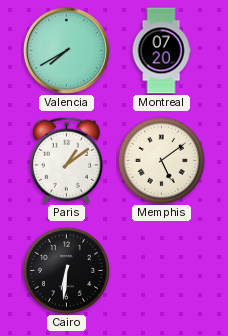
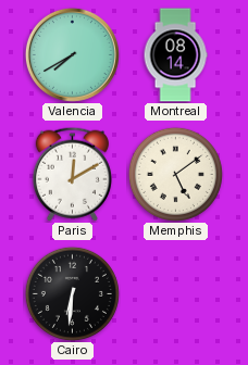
Montreal: 07:20 -> 08:14
Paris: 1:09 -> 12:10
